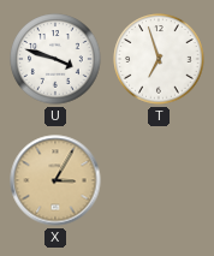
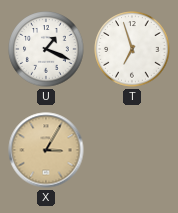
U: 3:48 -> 1:19
